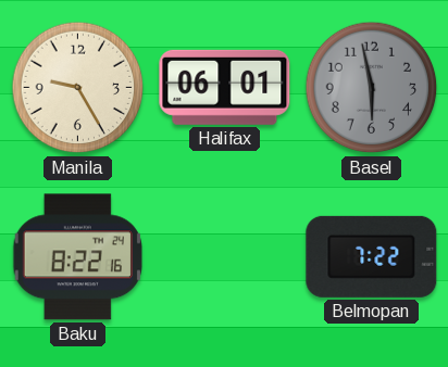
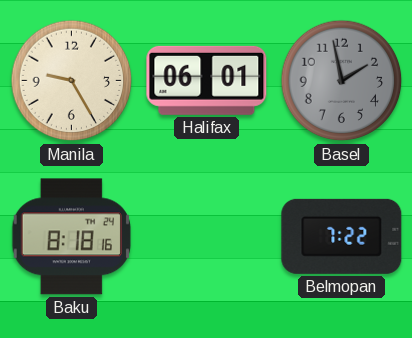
Basel: 5:58 -> 1:58
Baku: 8:22 -> 8:18
